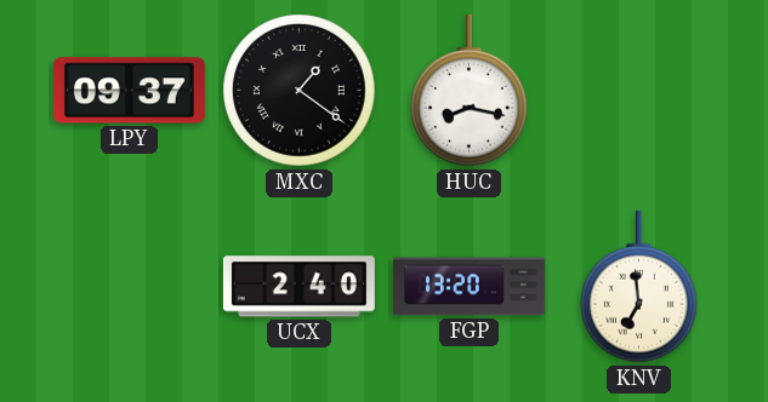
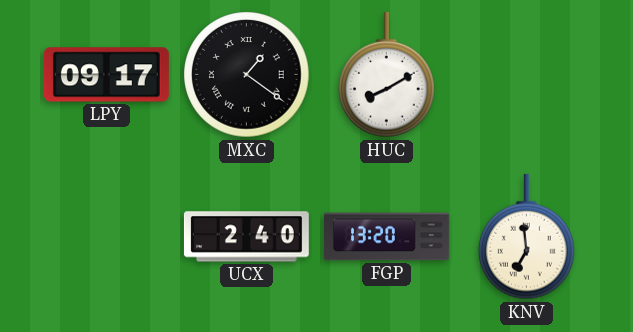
LPY: 09:37 -> 09:17
HUC: 8:17 -> 8:10
